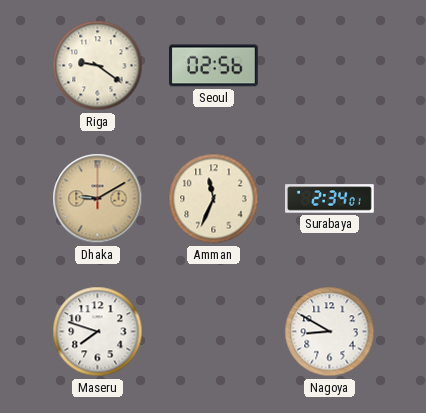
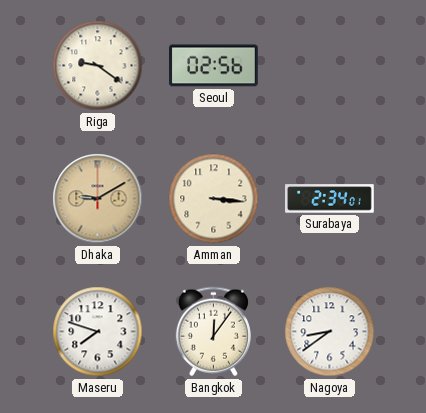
Amman: 11:34 -> 3:16
Bangkok: none -> 12:06
Nagoya: 8:50 -> 8:39
